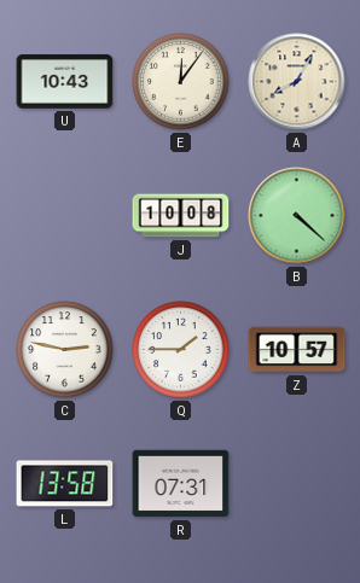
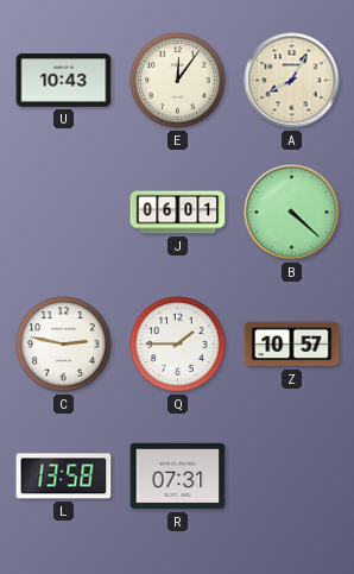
J: 10:08 -> 06:01
